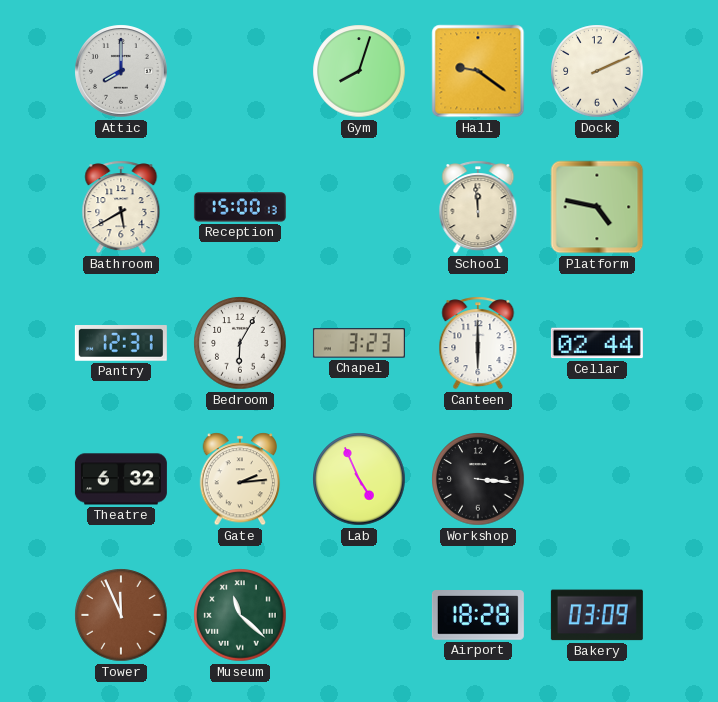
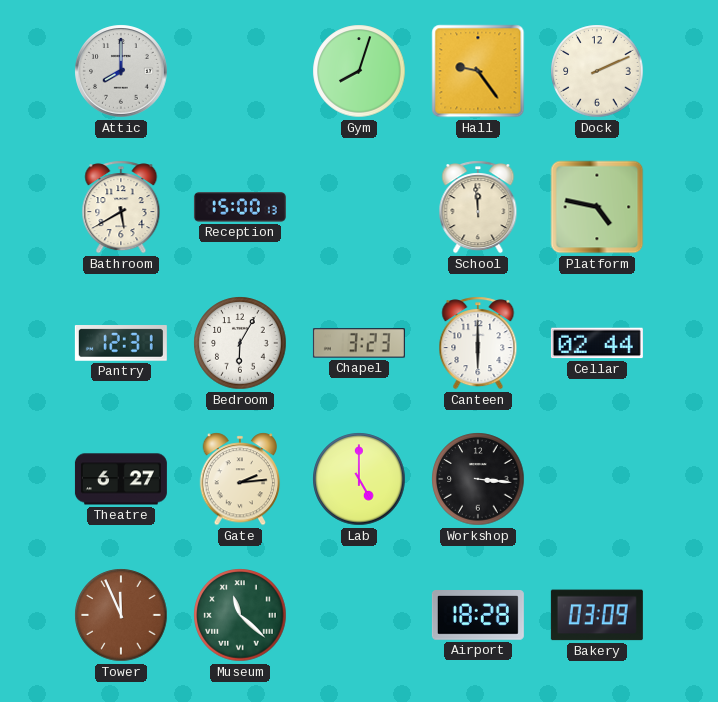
Hall: 9:21 -> 9:24
Theatre: 6:32 -> 6:27
Lab: 4:56 -> 5:00
